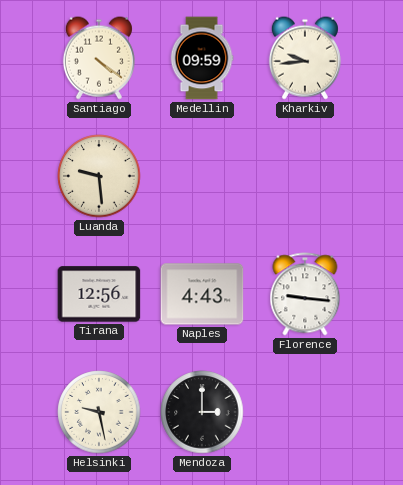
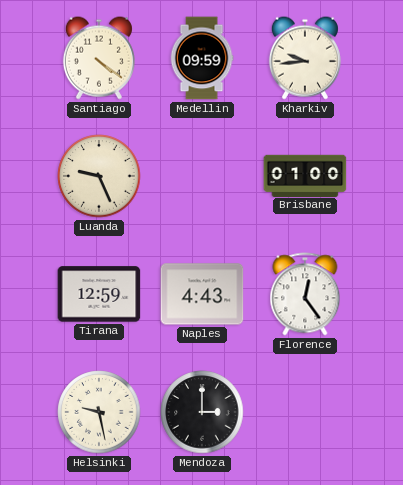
Luanda: 9:29 -> 9:26
Brisbane: none -> 01:00
Tirana: 12:56 -> 12:59
Florence: 9:16 -> 12:24
